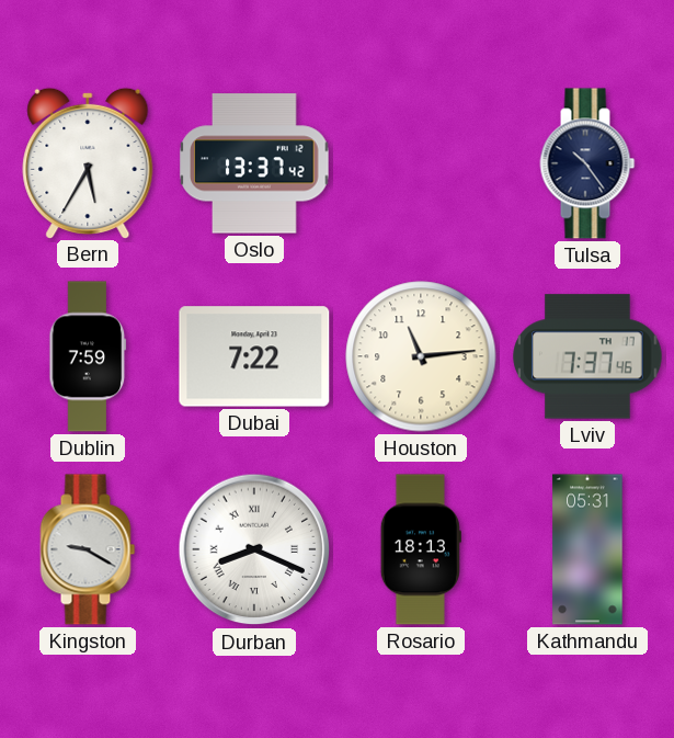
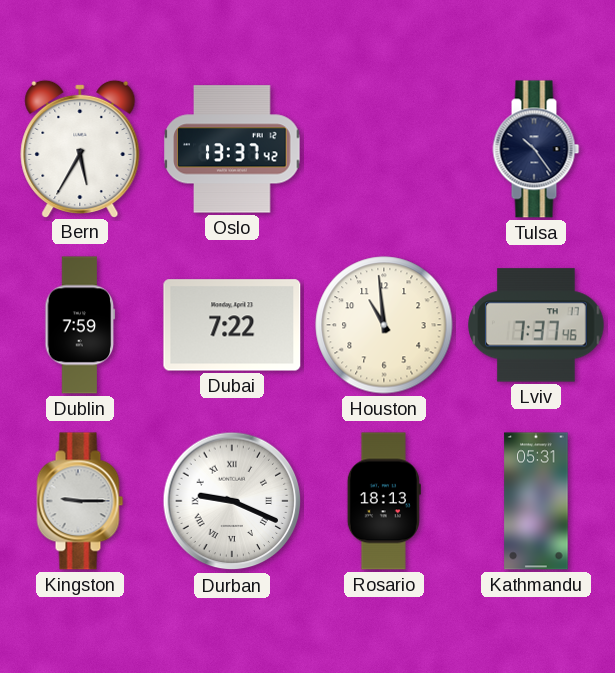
Houston: 11:14 -> 10:59
Kingston: 9:20 -> 9:15
Durban: 8:19 -> 9:19
